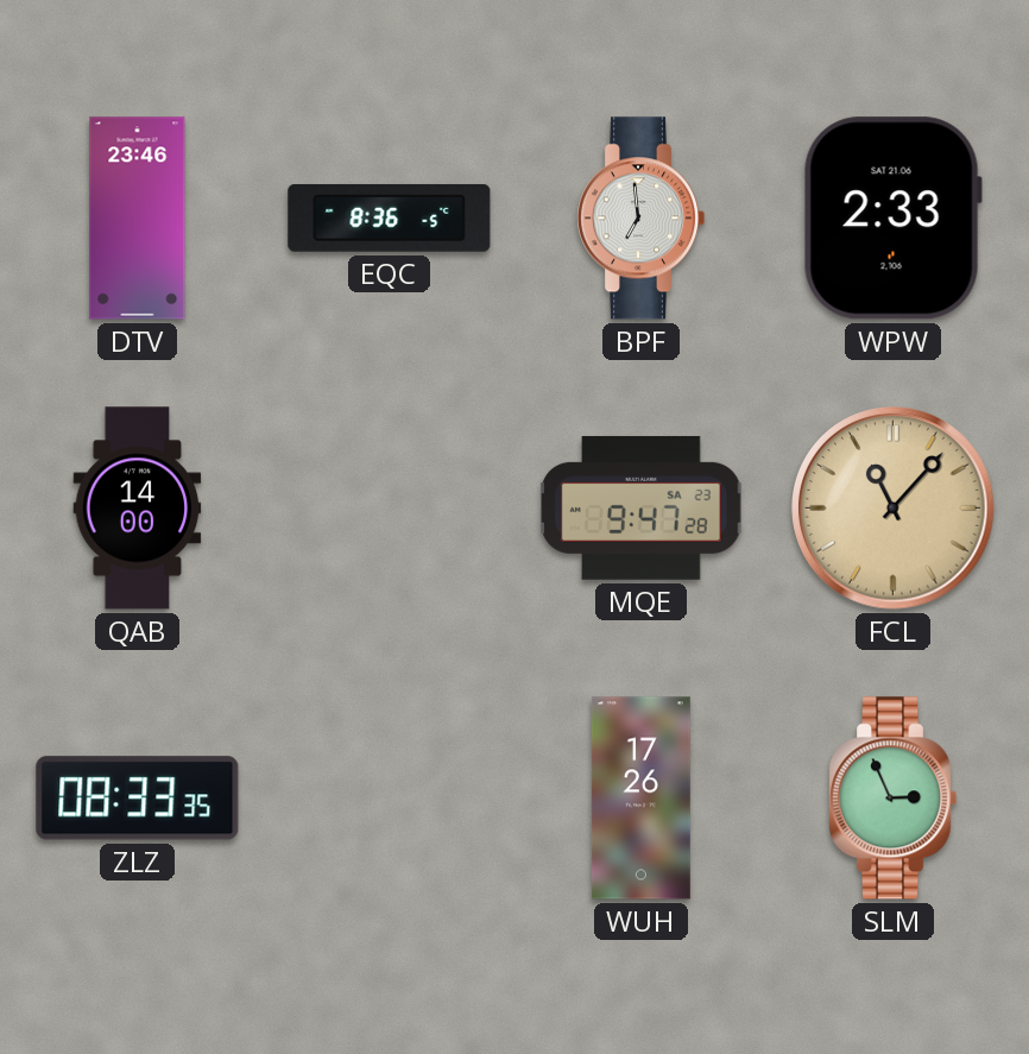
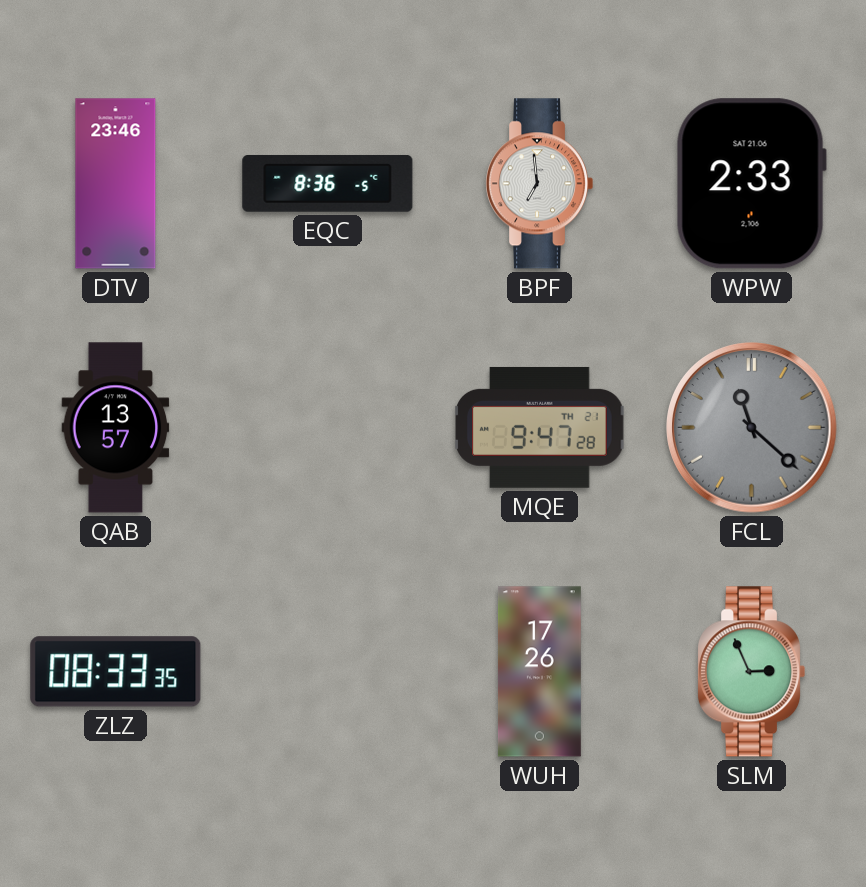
QAB: 14:00 -> 13:57
MQE date: SA 23 -> TH 21
FCL: 11:07 -> 11:22
FCL dial: champagne -> grey
